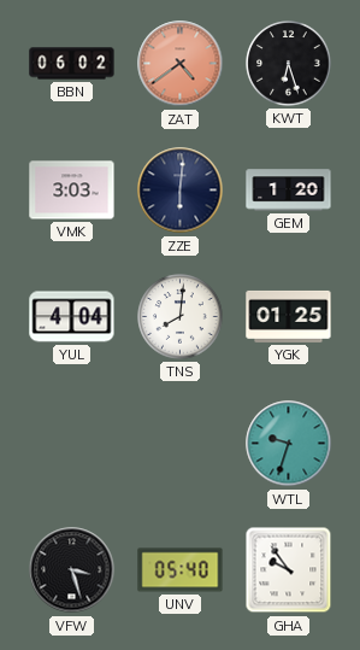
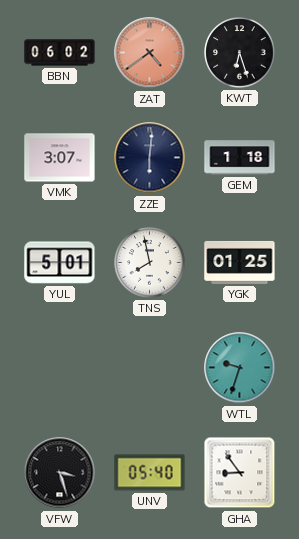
VMK: 3:03 -> 3:07
GEM: 1:20 -> 1:18
YUL: 4:04 -> 5:01
TNS: 8:01 -> 7:58
GHA: 9:54 -> 8:54
